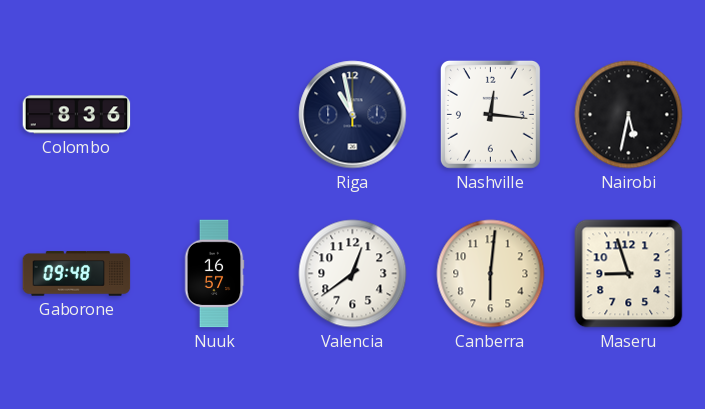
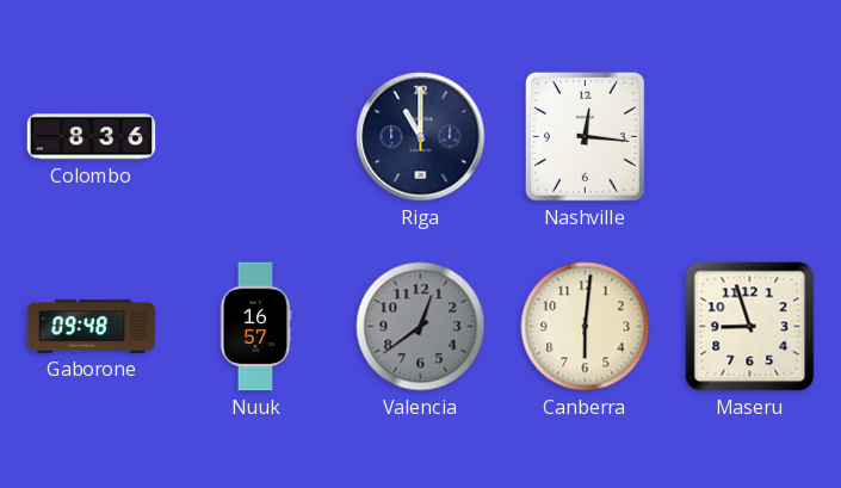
Riga: 10:58 -> 11:00
Nairobi: 5:32 -> none
Valencia dial: white -> grey
